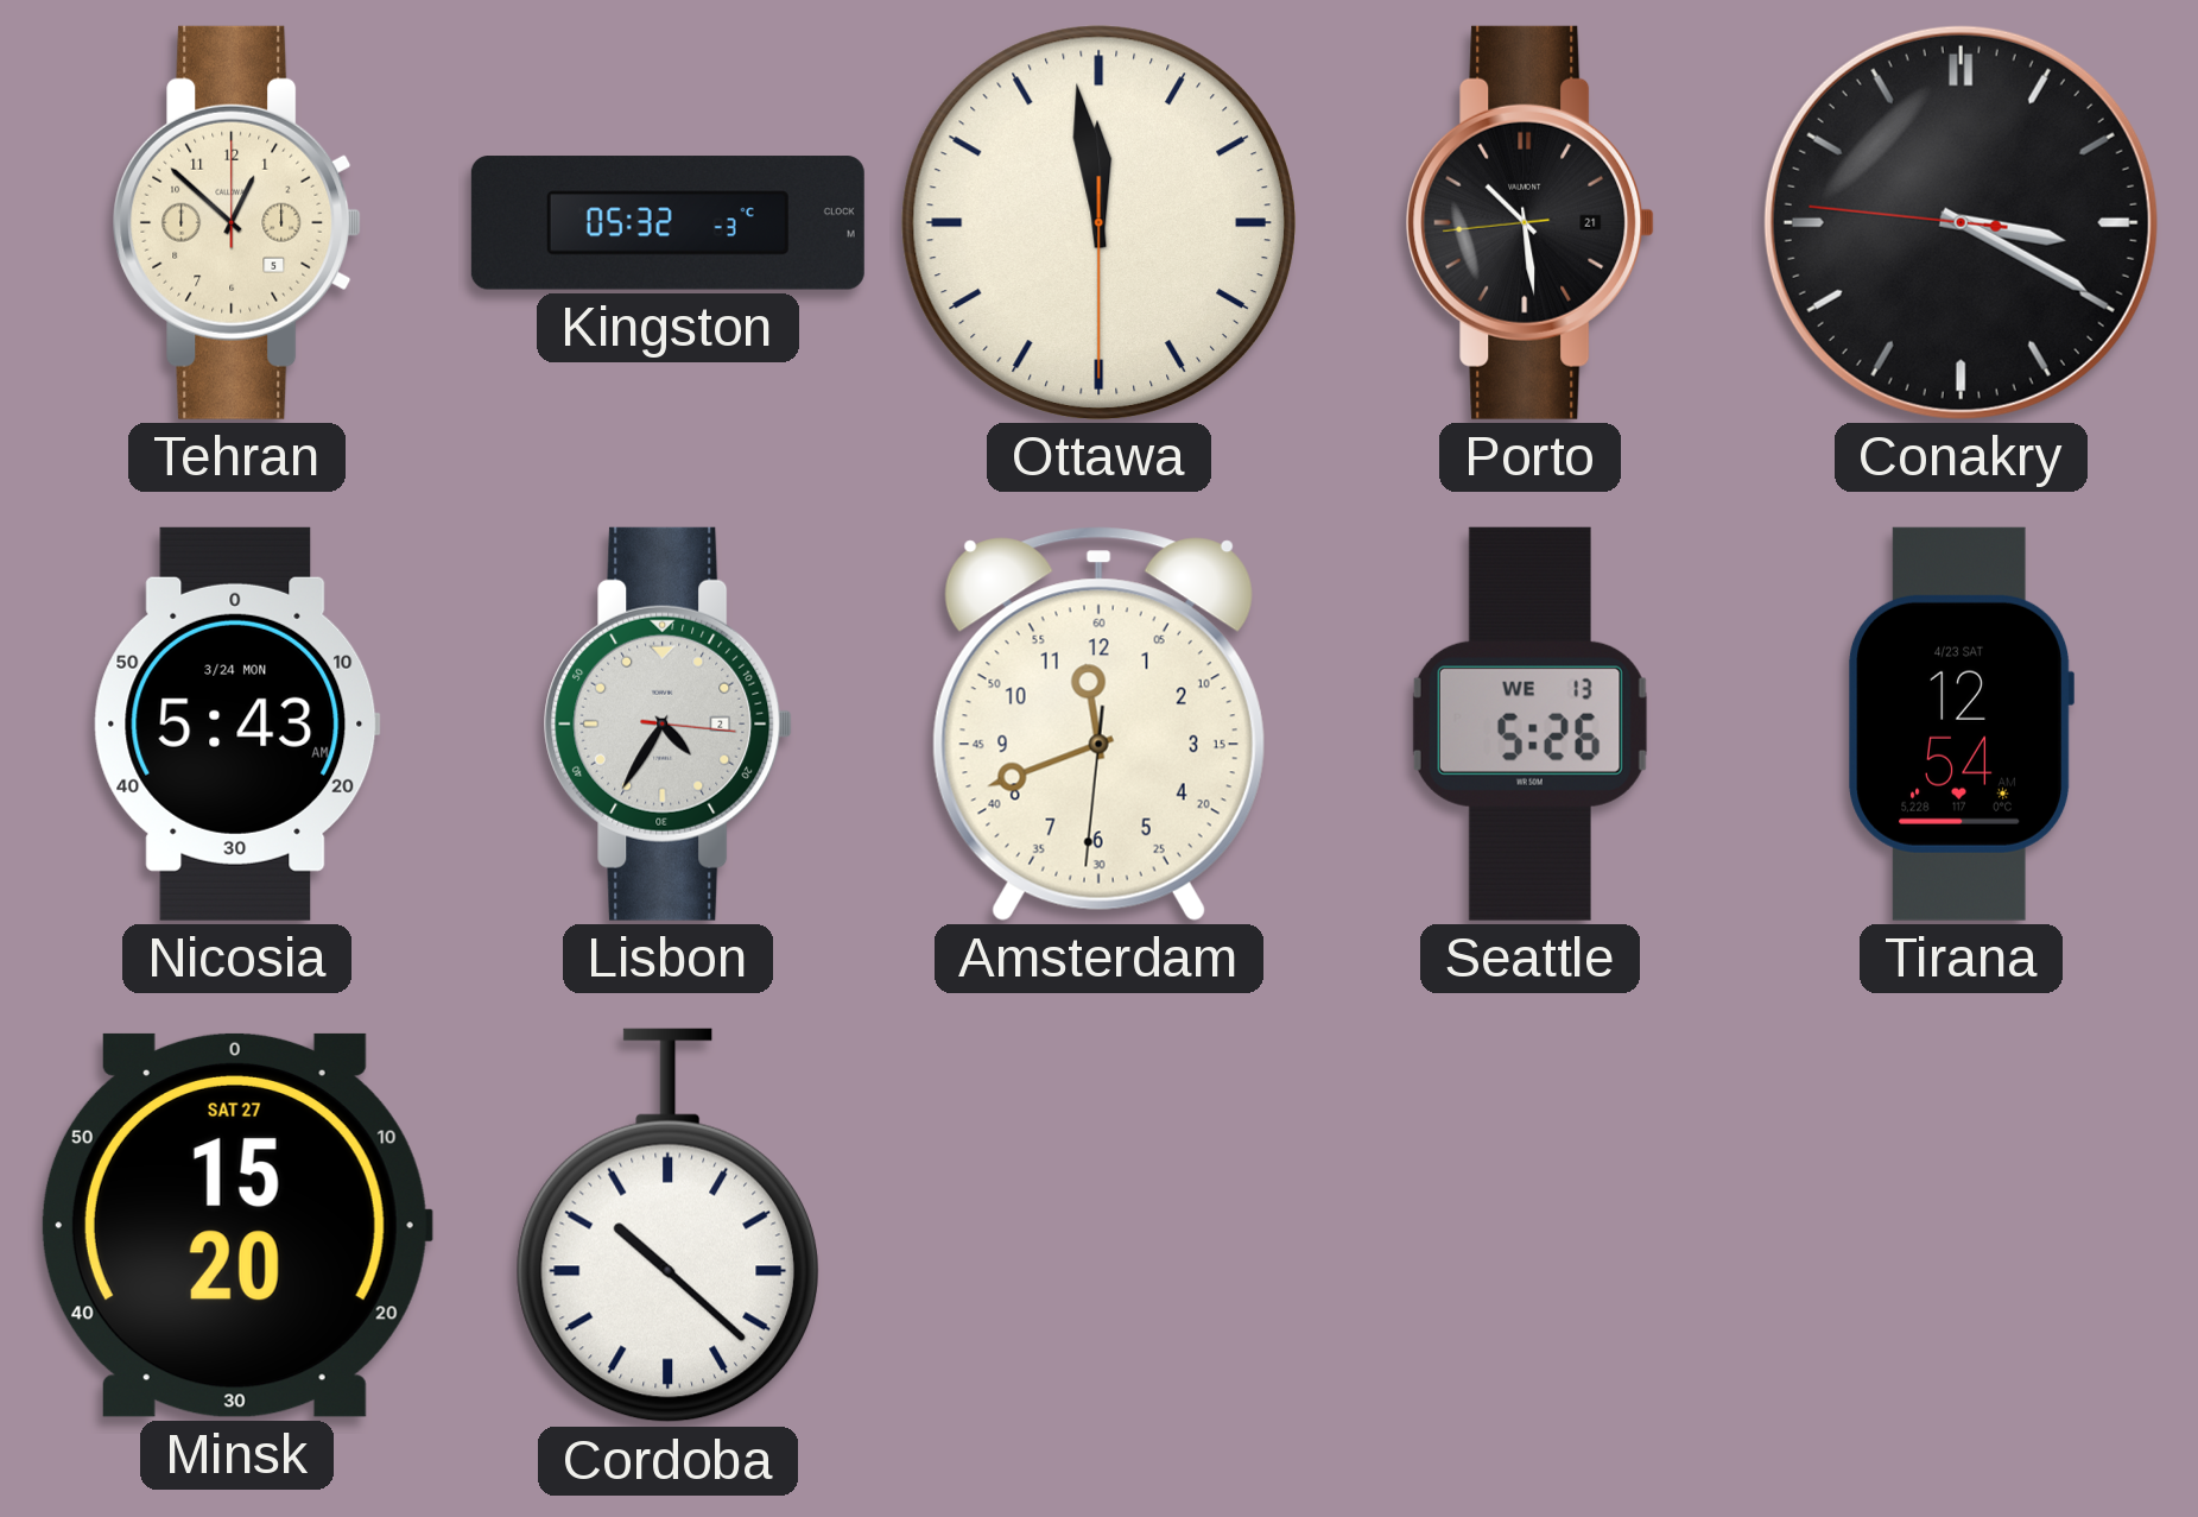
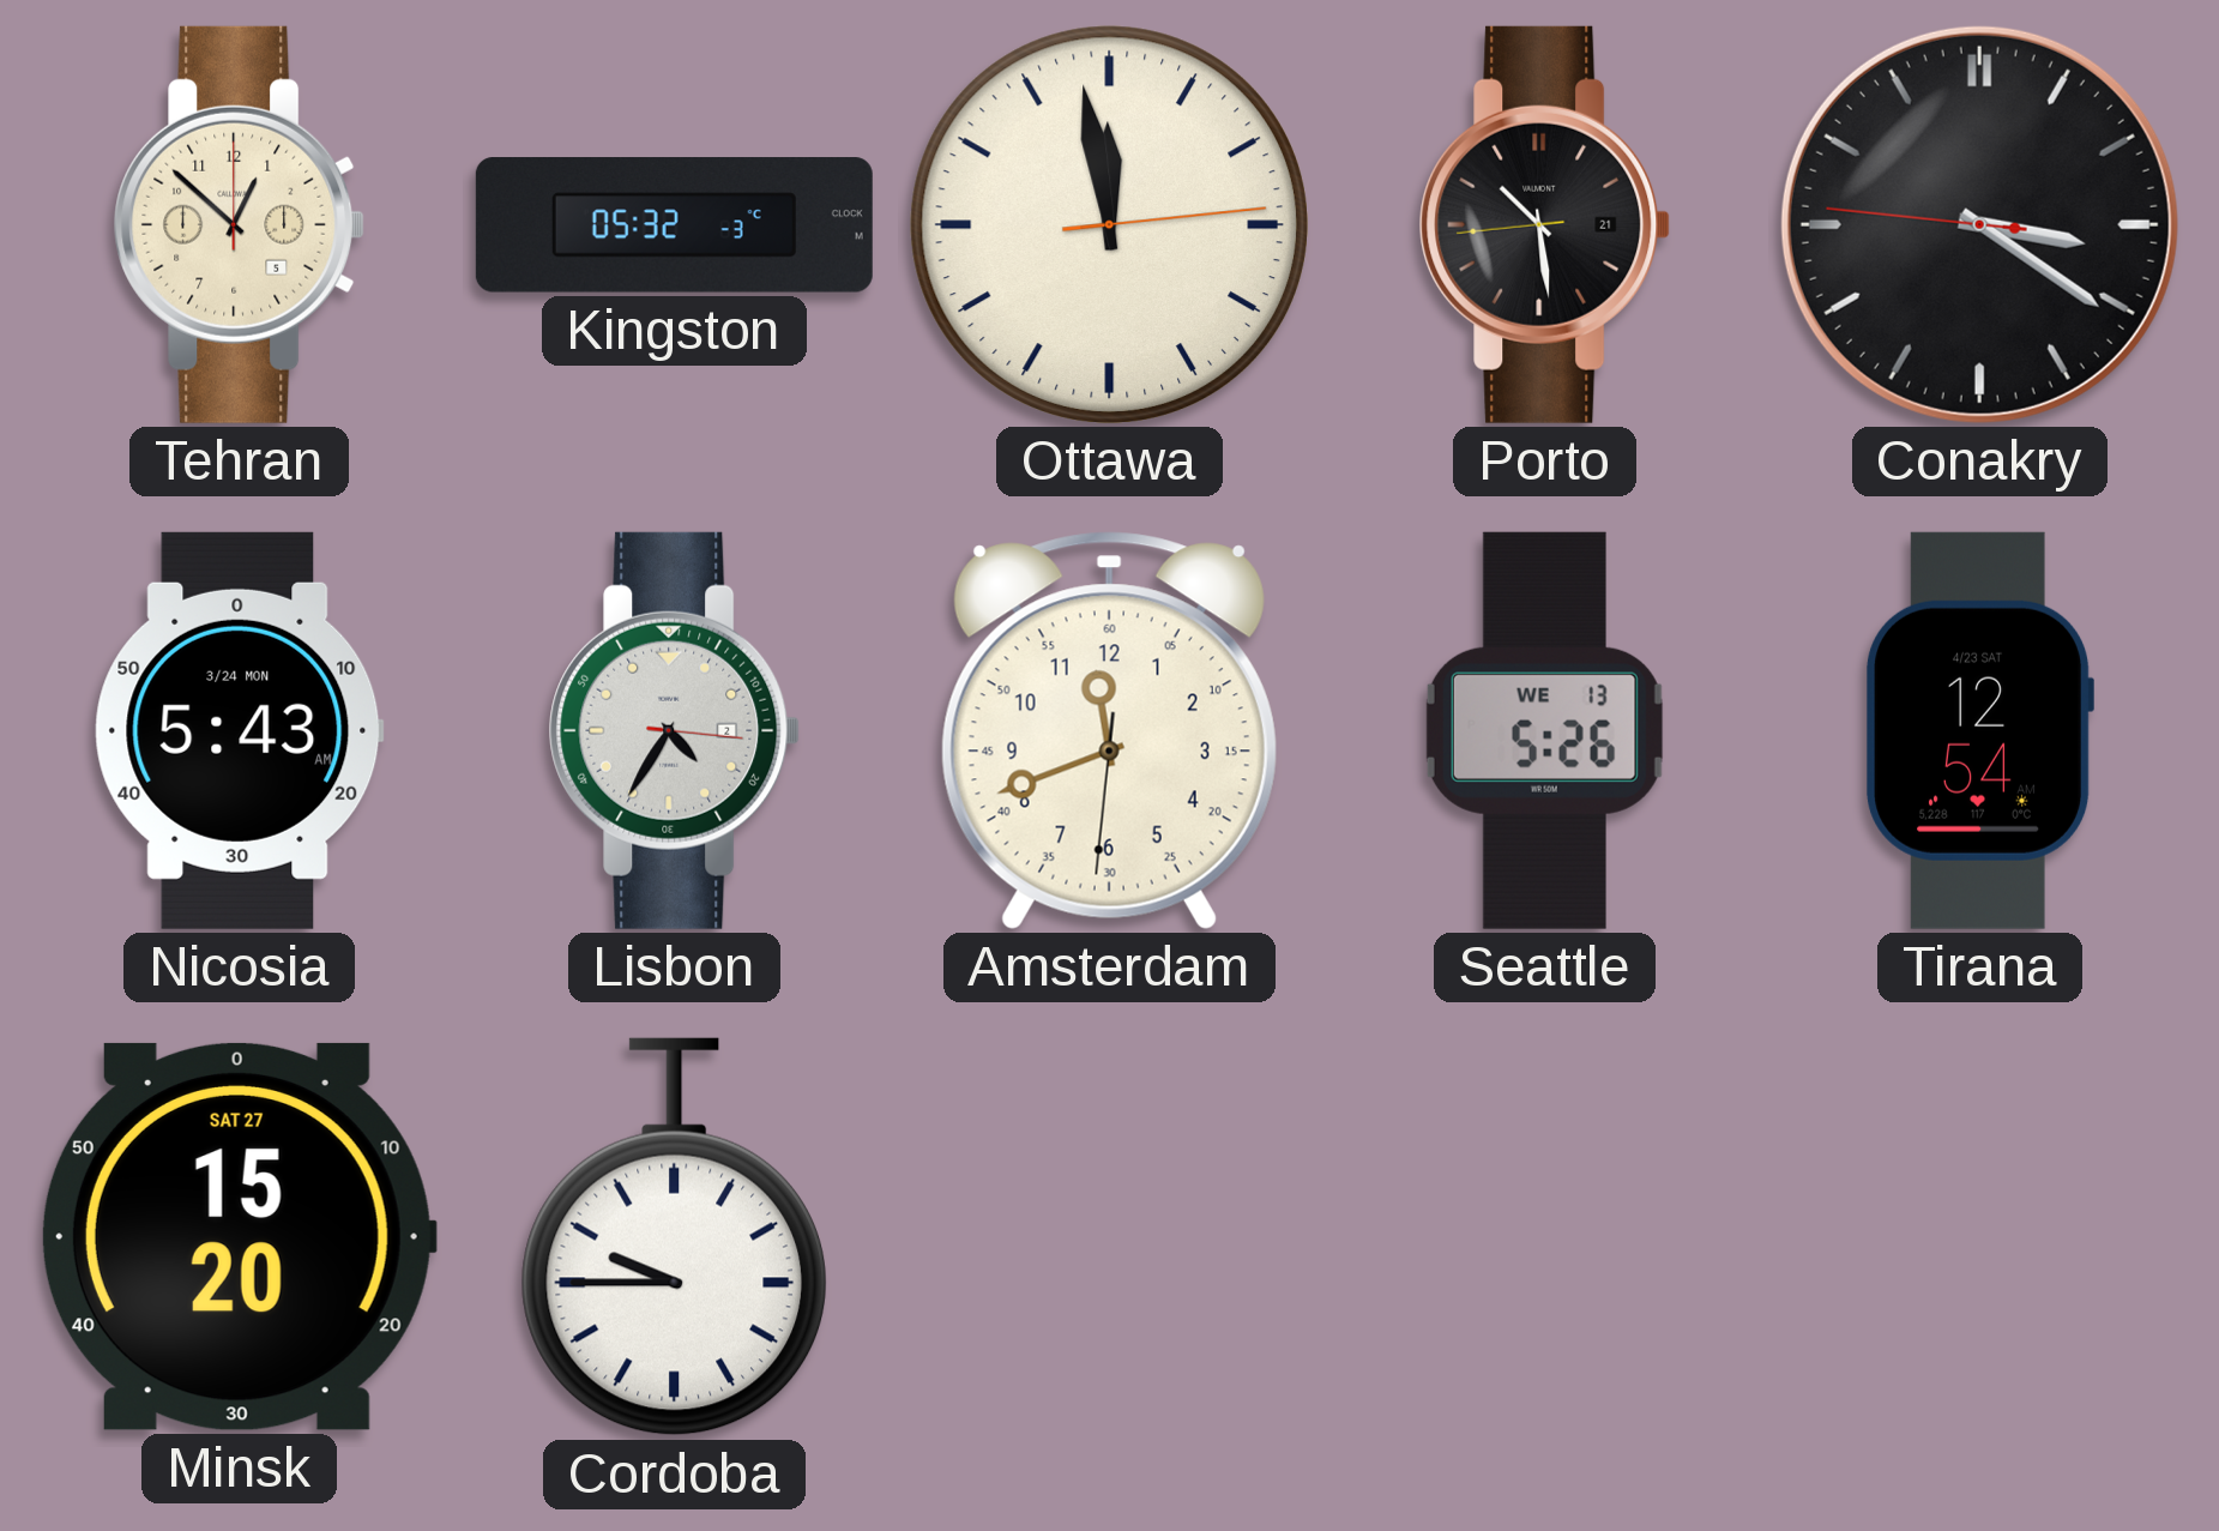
Ottawa: 11:58:30 -> 11:58:14
Conakry: 3:19 -> 3:20
Cordoba: 10:22 -> 9:45
